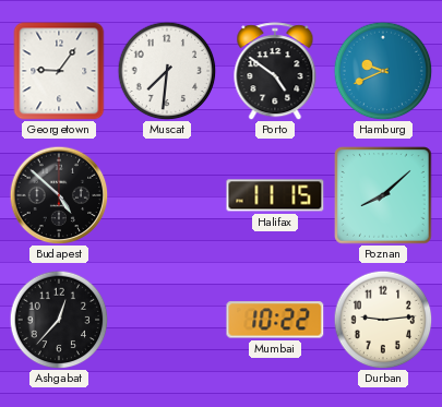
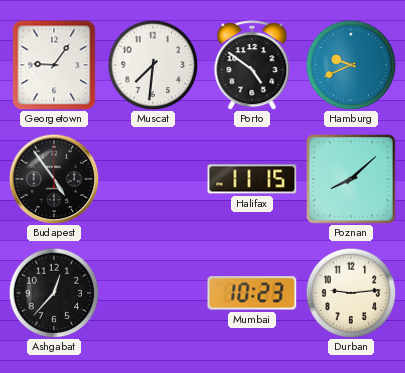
Budapest: 4:52 -> 4:54
Mumbai: 10:22 -> 10:23
